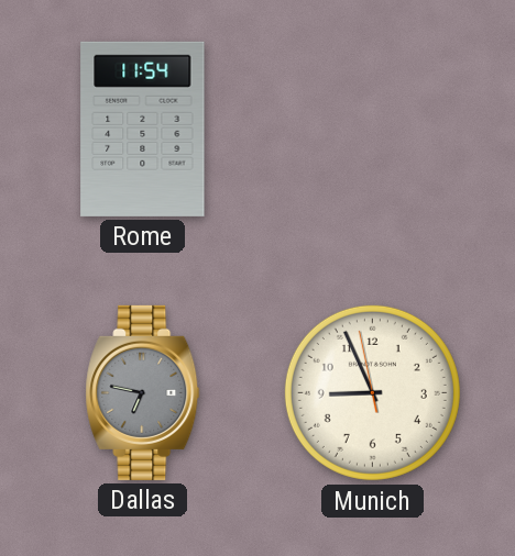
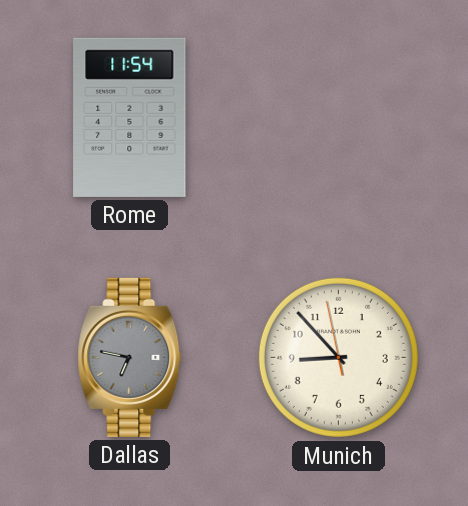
Munich: 8:55 -> 8:52
